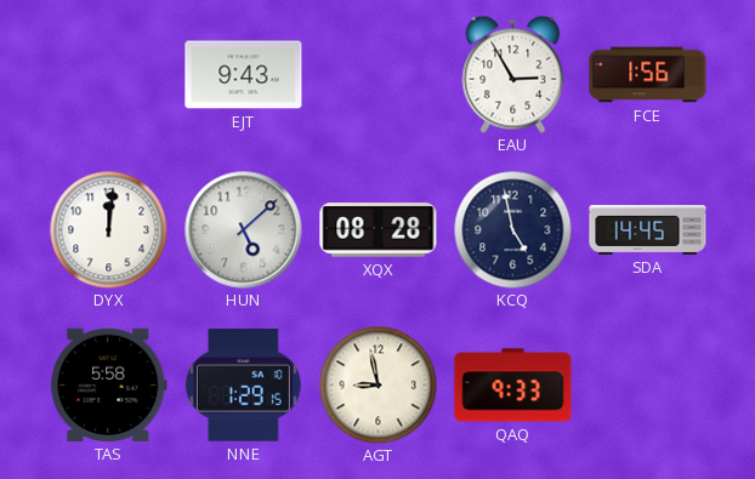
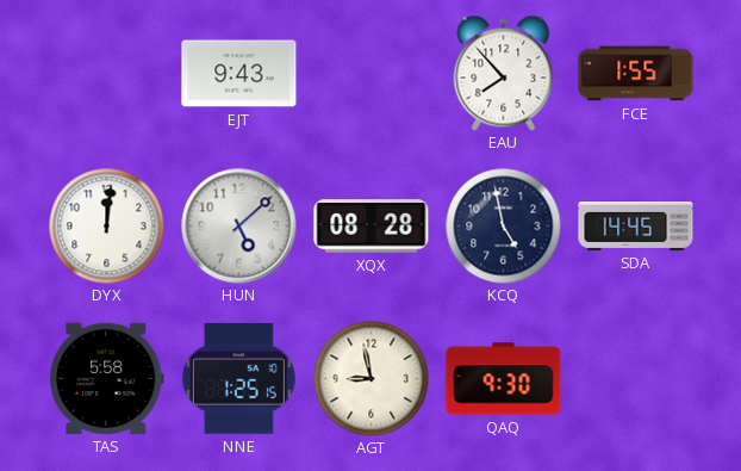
EAU: 2:55 -> 7:53
FCE: 1:56 -> 1:55
NNE: 1:29 -> 1:25
QAQ: 9:33 -> 9:30
